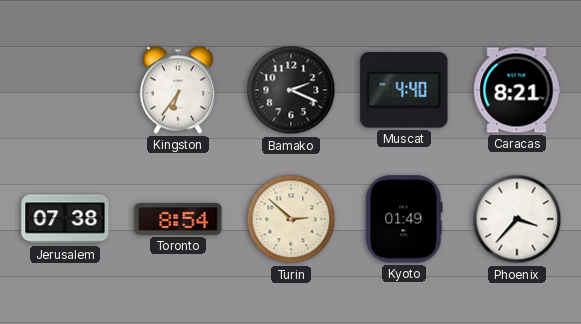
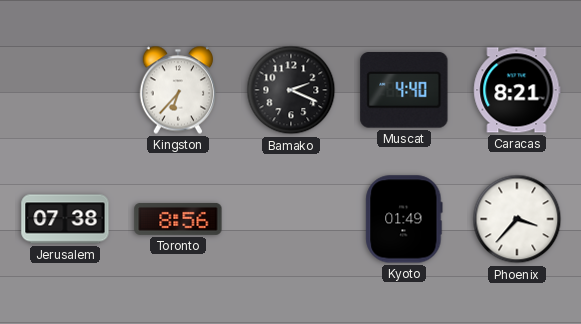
Kingston: 6:36 -> 6:37
Toronto: 8:54 -> 8:56
Turin: 2:52 -> none
